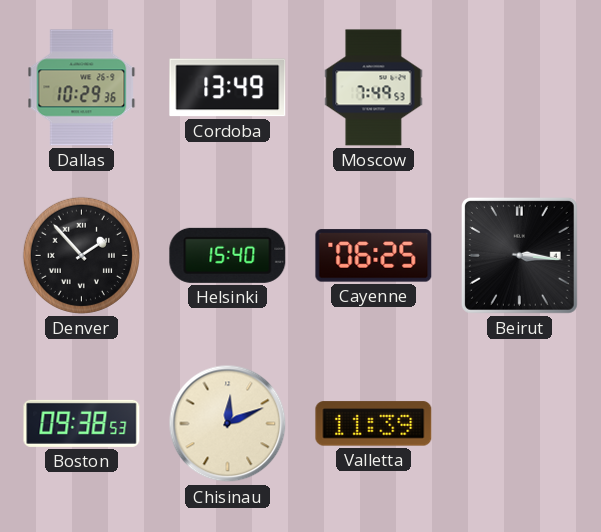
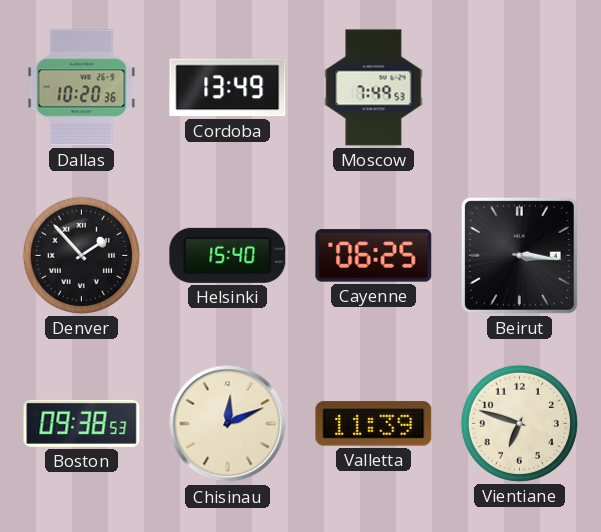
Dallas: 10:29 -> 10:20
Vientiane: none -> 6:48
